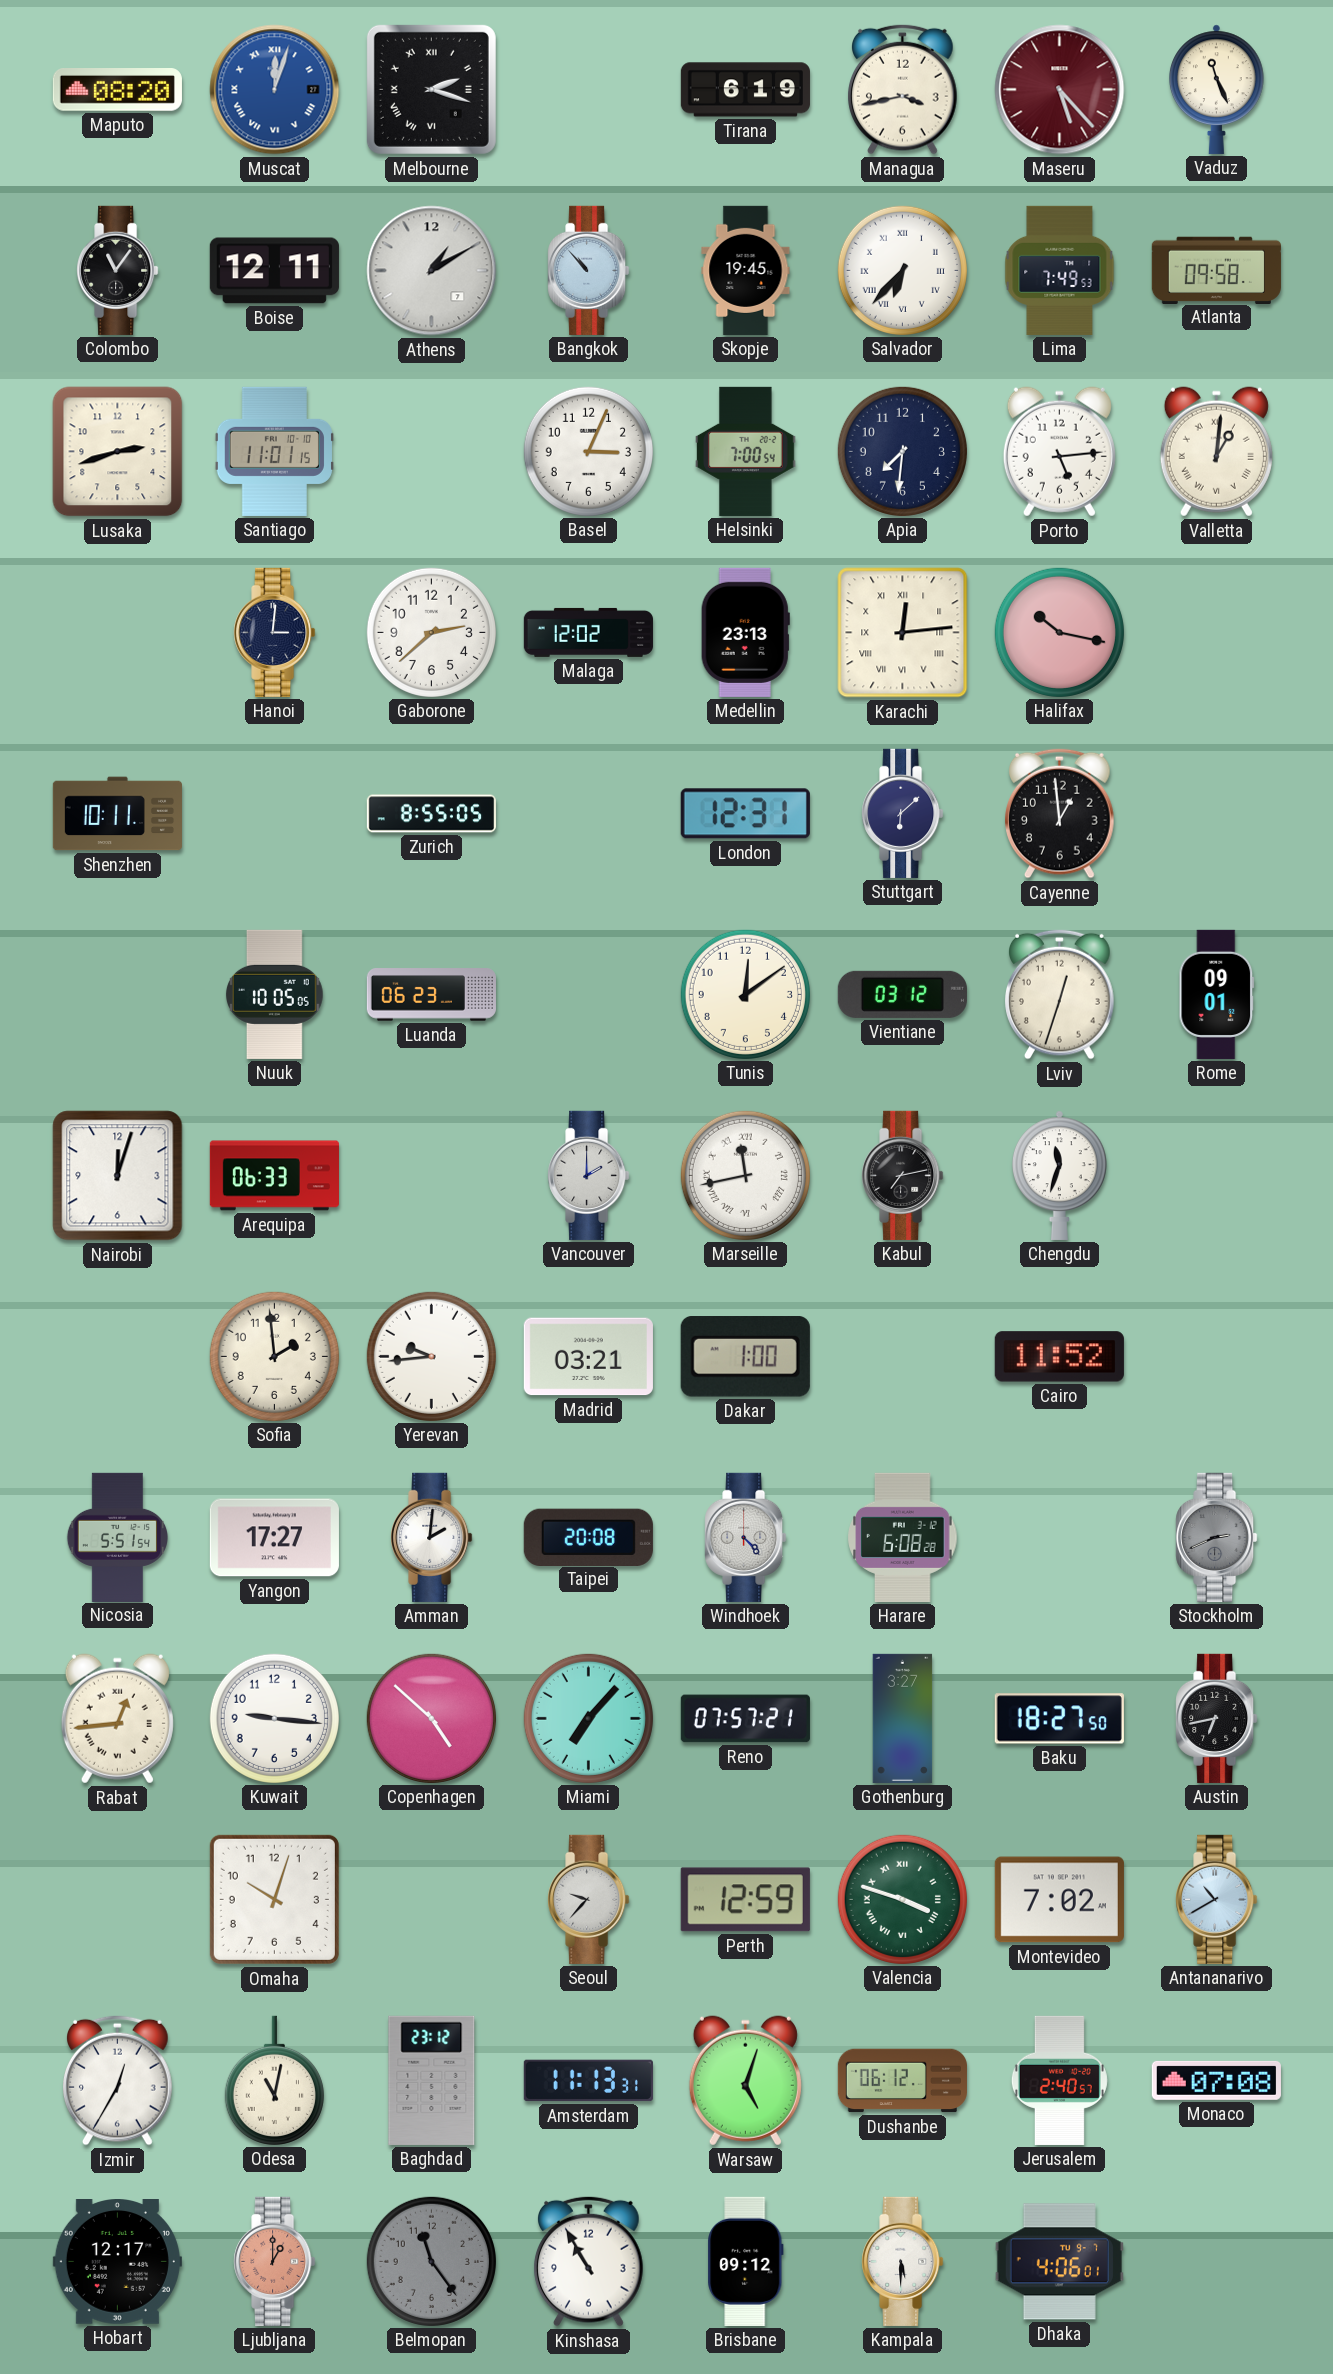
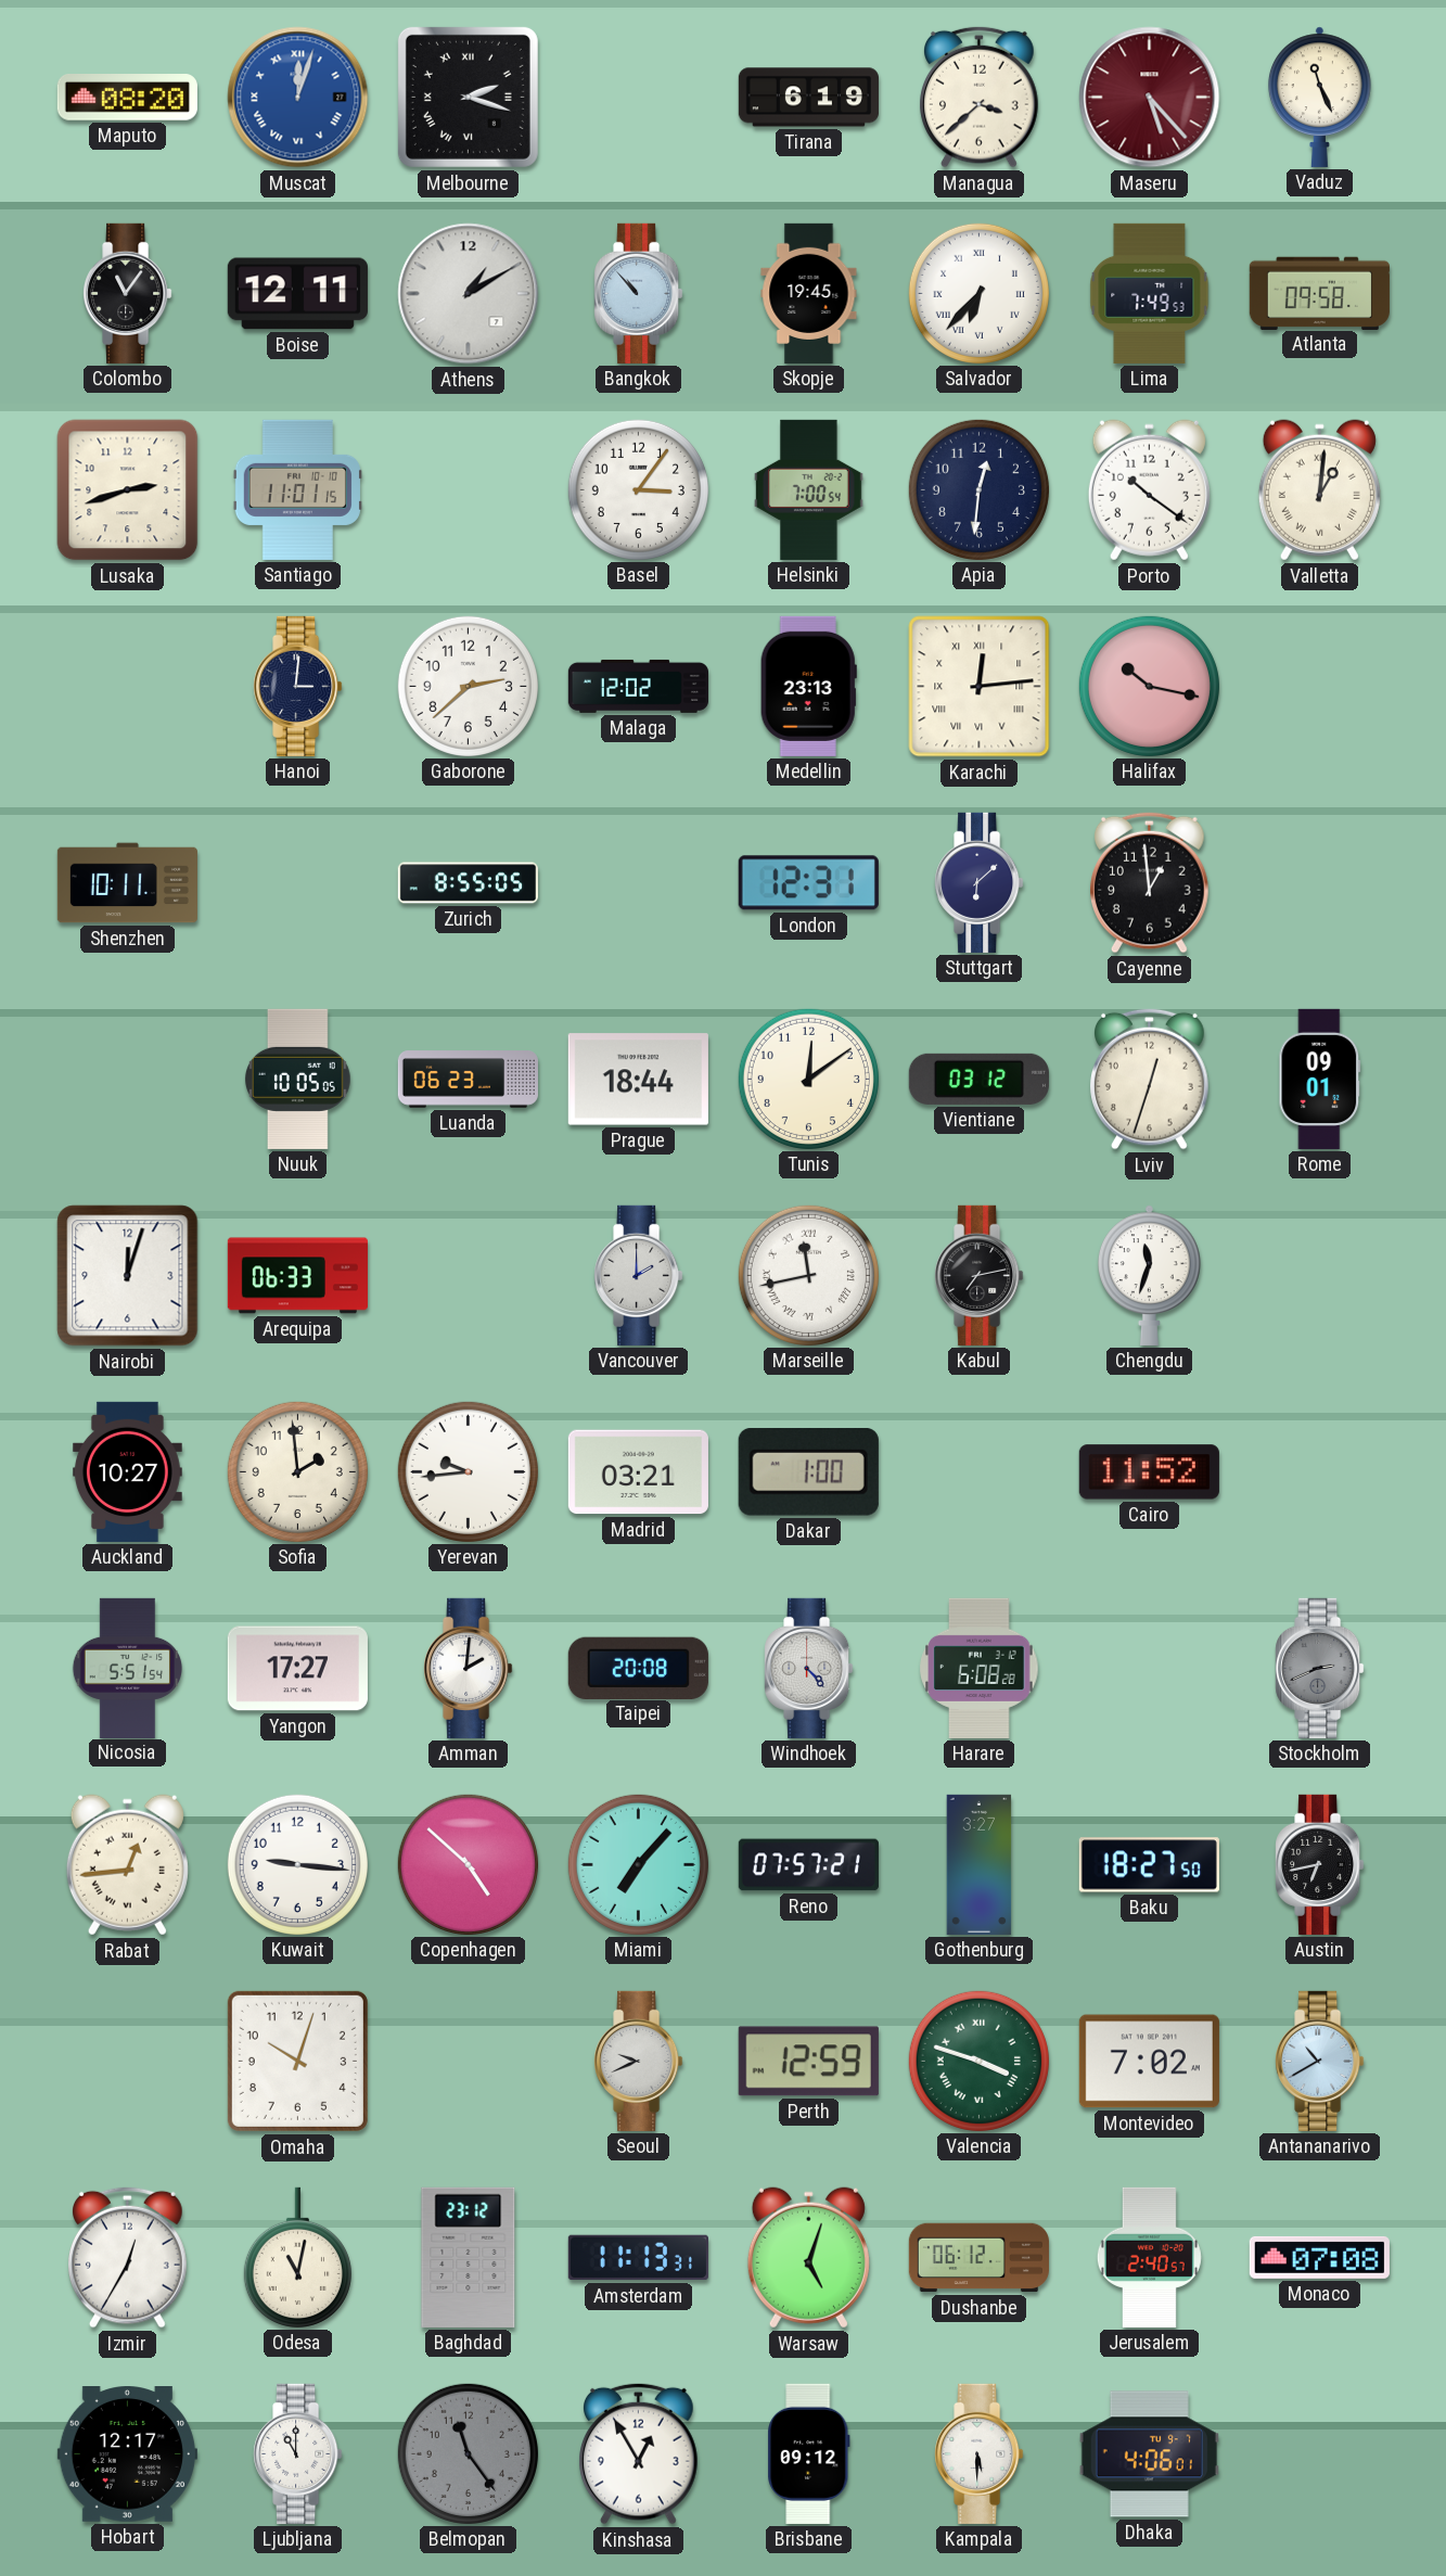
Managua: 3:43 -> 3:38
Basel: 3:04 -> 3:06
Apia: 7:31 -> 12:31
Porto: 5:14 -> 10:21
Prague: none -> 18:44
Auckland: none -> 10:27
Seoul: 9:37 -> 9:41
Ljubljana: 1:00 -> 11:00
Ljubljana dial: salmon -> white
Kinshasa: 10:55 -> 12:55
